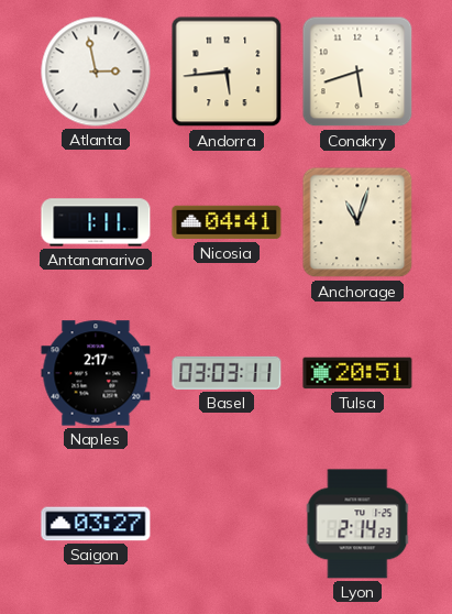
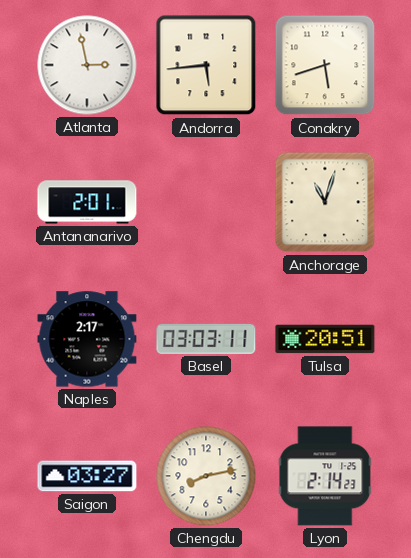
Antananarivo: 1:11 -> 2:01
Nicosia: 04:41 -> none
Chengdu: none -> 8:13
